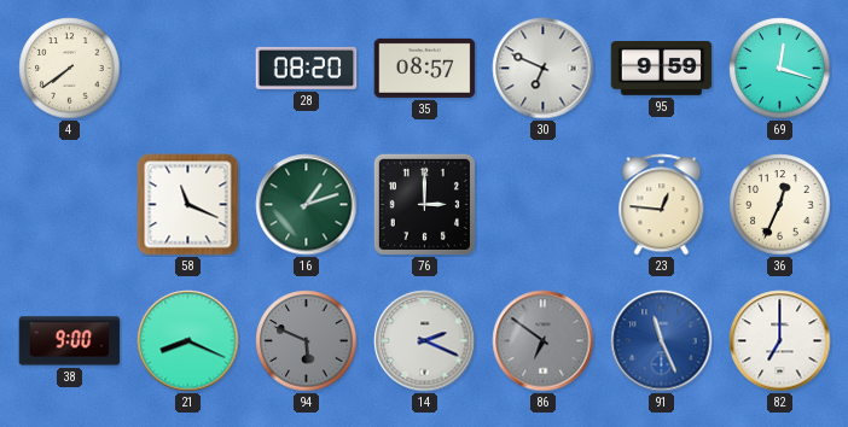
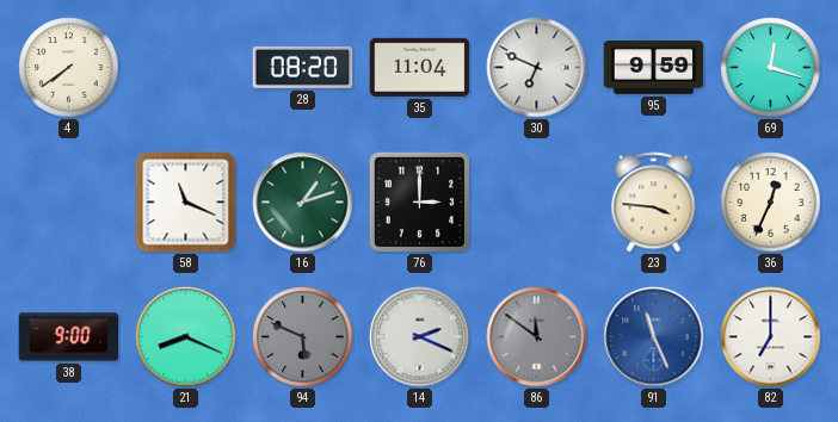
35: 08:57 -> 11:04
23: 12:46 -> 3:46
86: 6:51 -> 11:51
